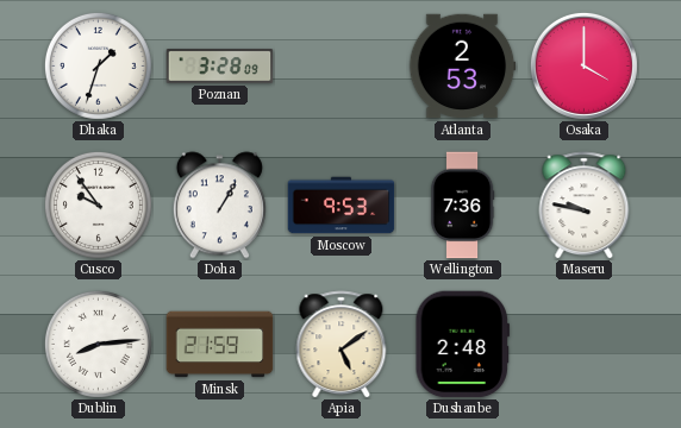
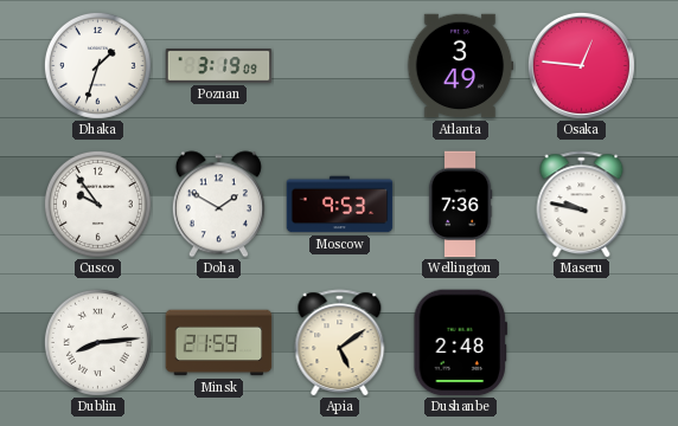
Poznan: 3:28 -> 3:19
Atlanta: 2:53 -> 3:49
Osaka: 4:00 -> 12:46
Doha: 1:05 -> 1:50
